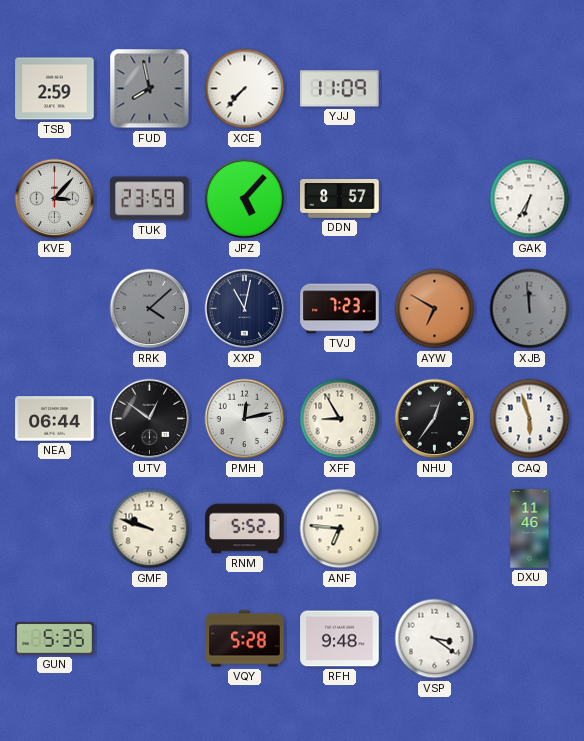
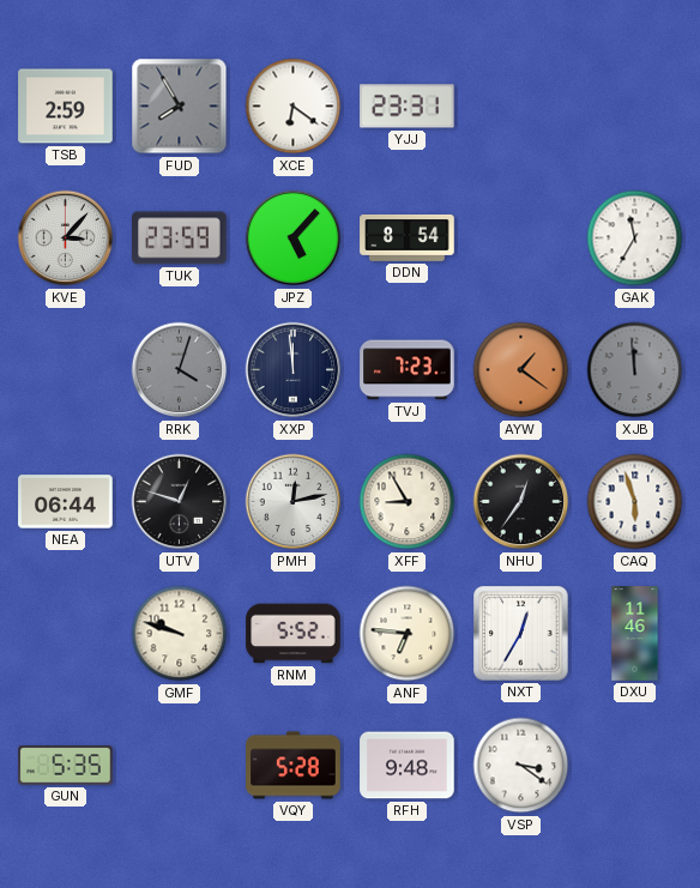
FUD: 7:58 -> 7:55
XCE: 7:37 -> 6:21
YJJ: 11:09 -> 23:31
DDN: 8:57 -> 8:54
GAK: 6:35 -> 11:35
RRK: 4:08 -> 4:03
XXP: 11:02 -> 11:59
AYW: 6:50 -> 1:21
UTV: 12:51 -> 12:48
NXT: none -> 12:35
